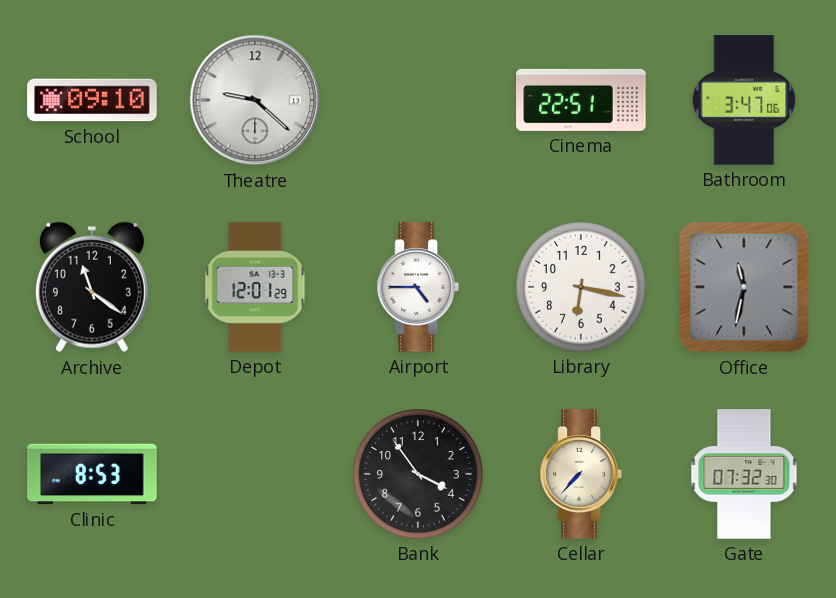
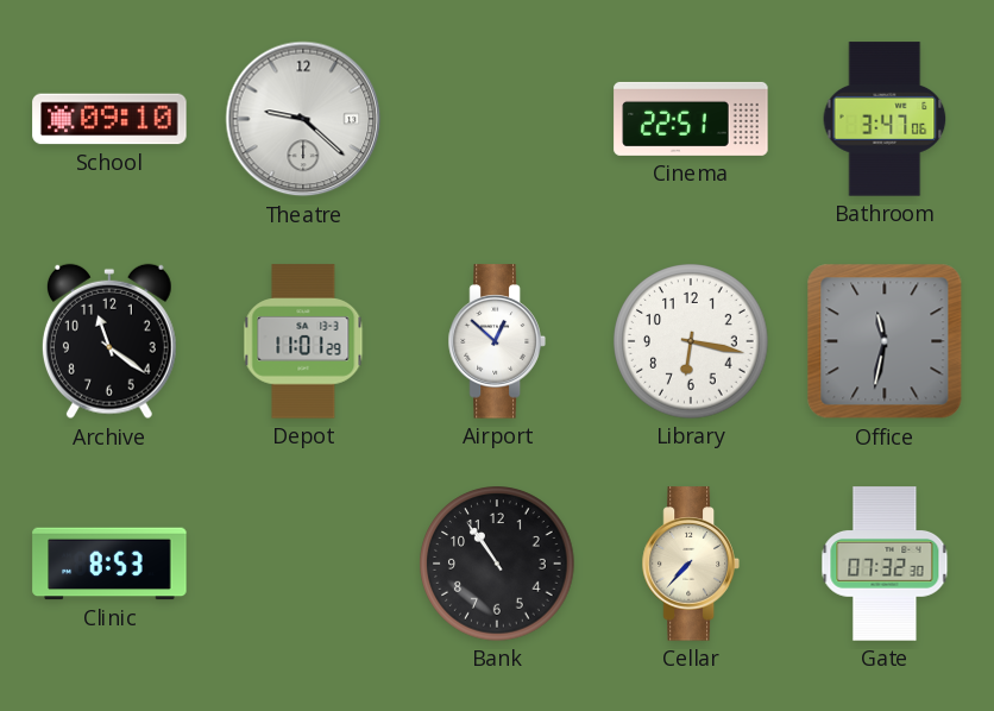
Depot: 12:01 -> 11:01
Airport: 4:45 -> 12:52
Bank: 3:54 -> 10:54
